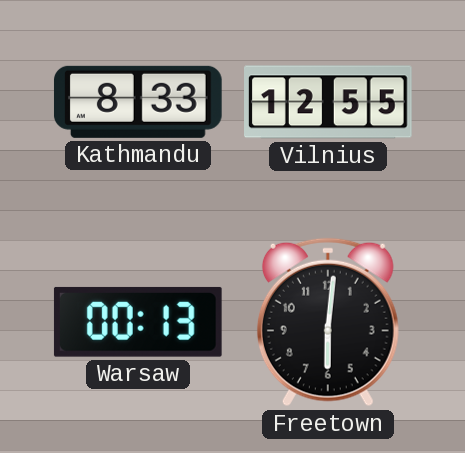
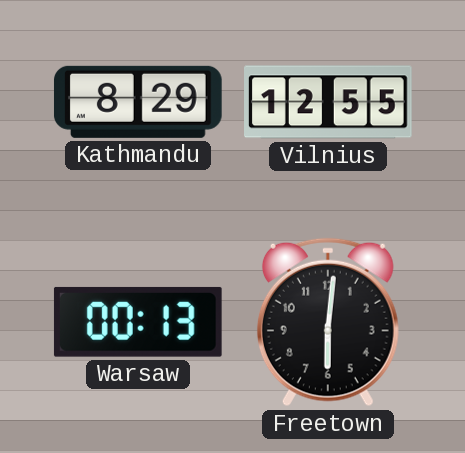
Kathmandu: 8:33 -> 8:29
